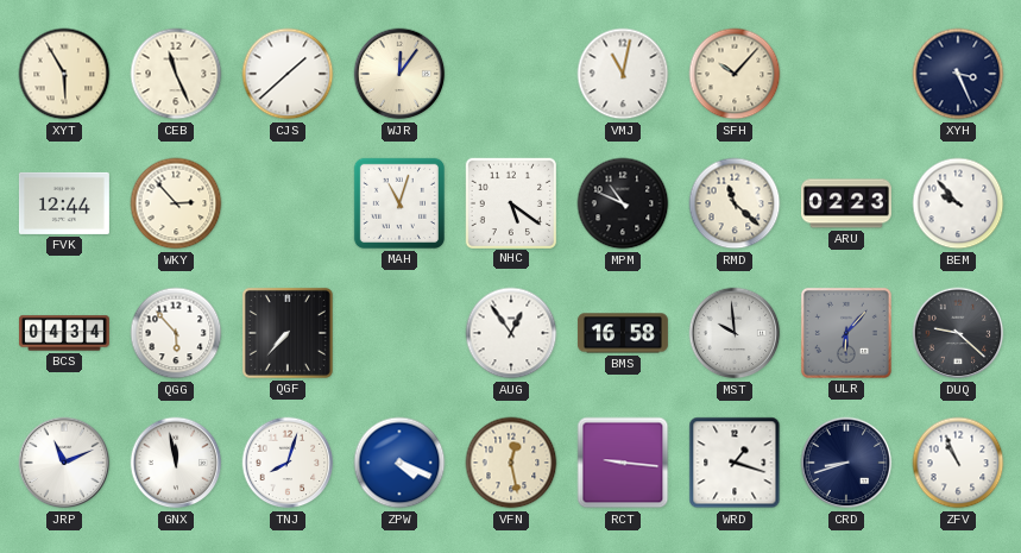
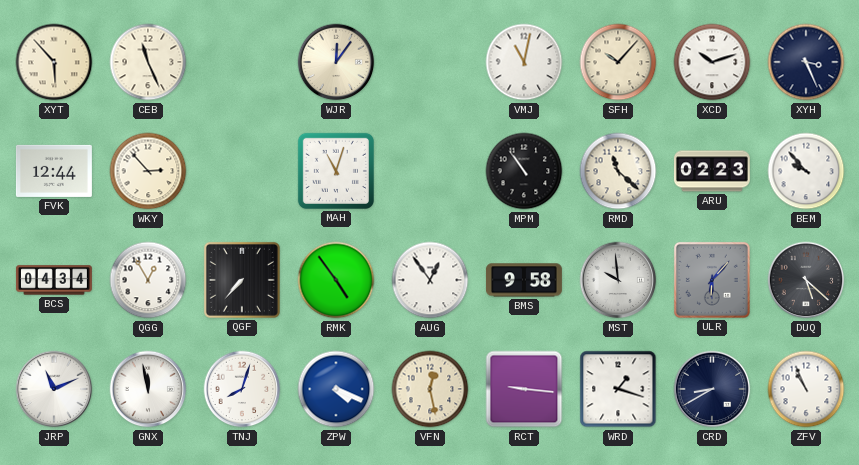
XYT: 5:55 -> 5:53
CJS: 1:38 -> none
XCD: none -> 10:12
NHC: 5:21 -> none
MPM: 10:49 -> 10:54
QGG: 5:53 -> 12:55
RMK: none -> 4:54
BMS: 16:58 -> 9:58
DUQ: 9:22 -> 5:22
CRD: 8:42 -> 8:40
